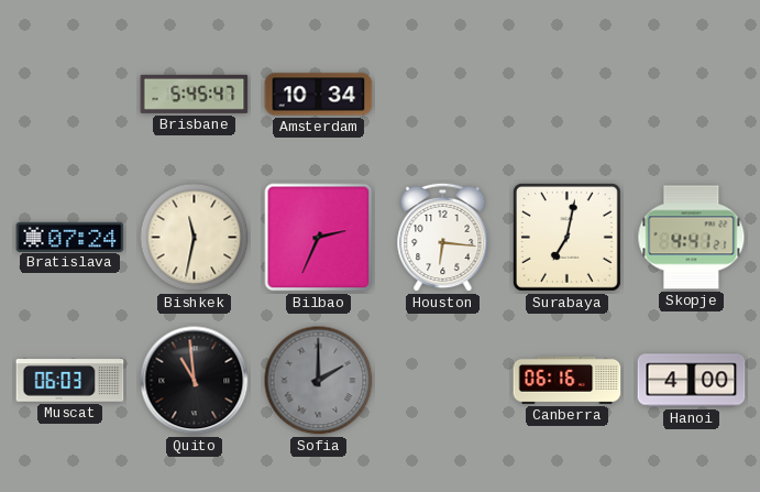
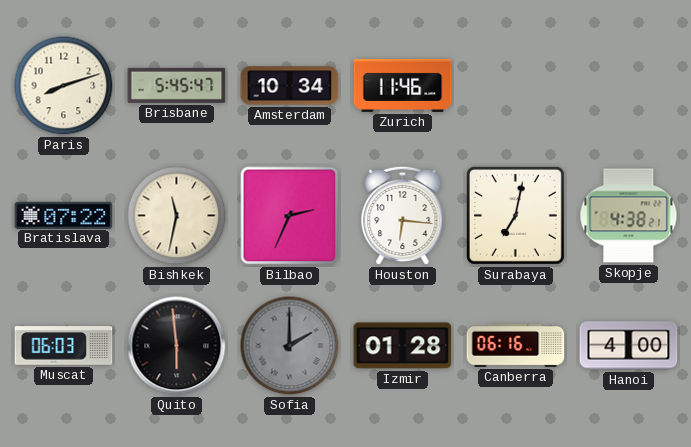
Paris: none -> 8:12
Zurich: none -> 11:46
Bratislava: 07:24 -> 07:22
Skopje: 4:41 -> 4:38
Quito: 10:59 -> 5:59
Izmir: none -> 01:28
